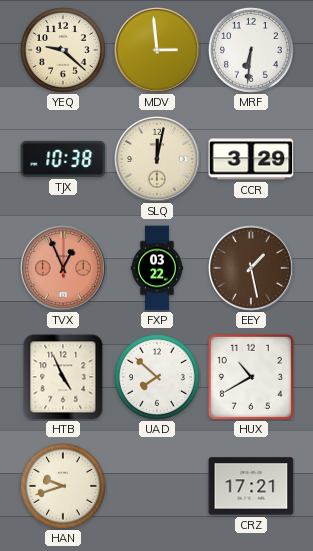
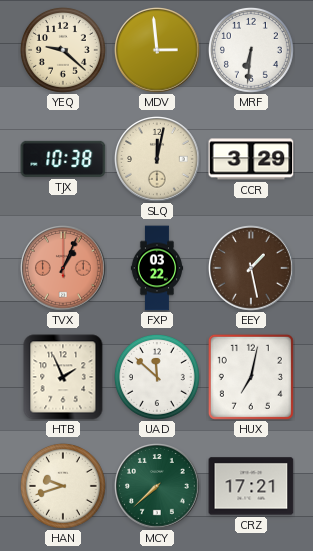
TVX: 12:56 -> 1:04
HTB: 4:56 -> 1:56
UAD: 7:52 -> 11:52
HUX: 10:40 -> 7:02
MCY: none -> 7:38
